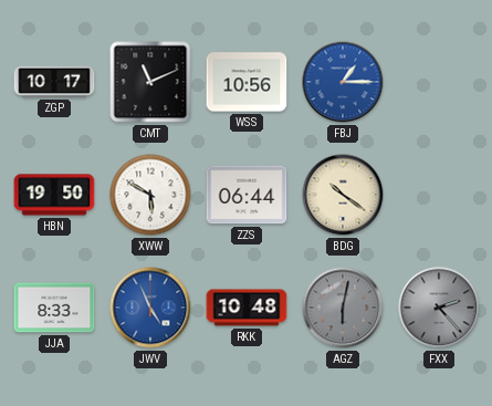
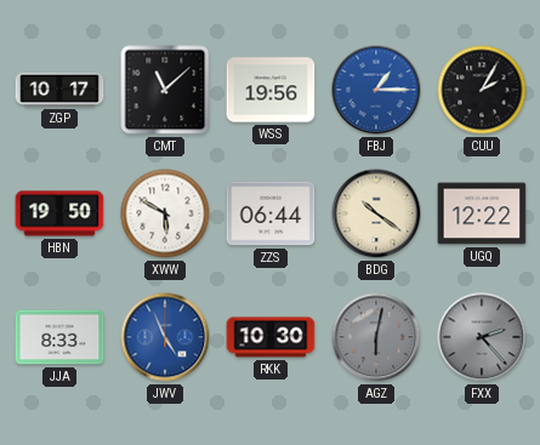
CMT: 11:11 -> 11:08
WSS: 10:56 -> 19:56
CUU: none -> 2:05
UGQ: none -> 12:22
RKK: 10:48 -> 10:30
